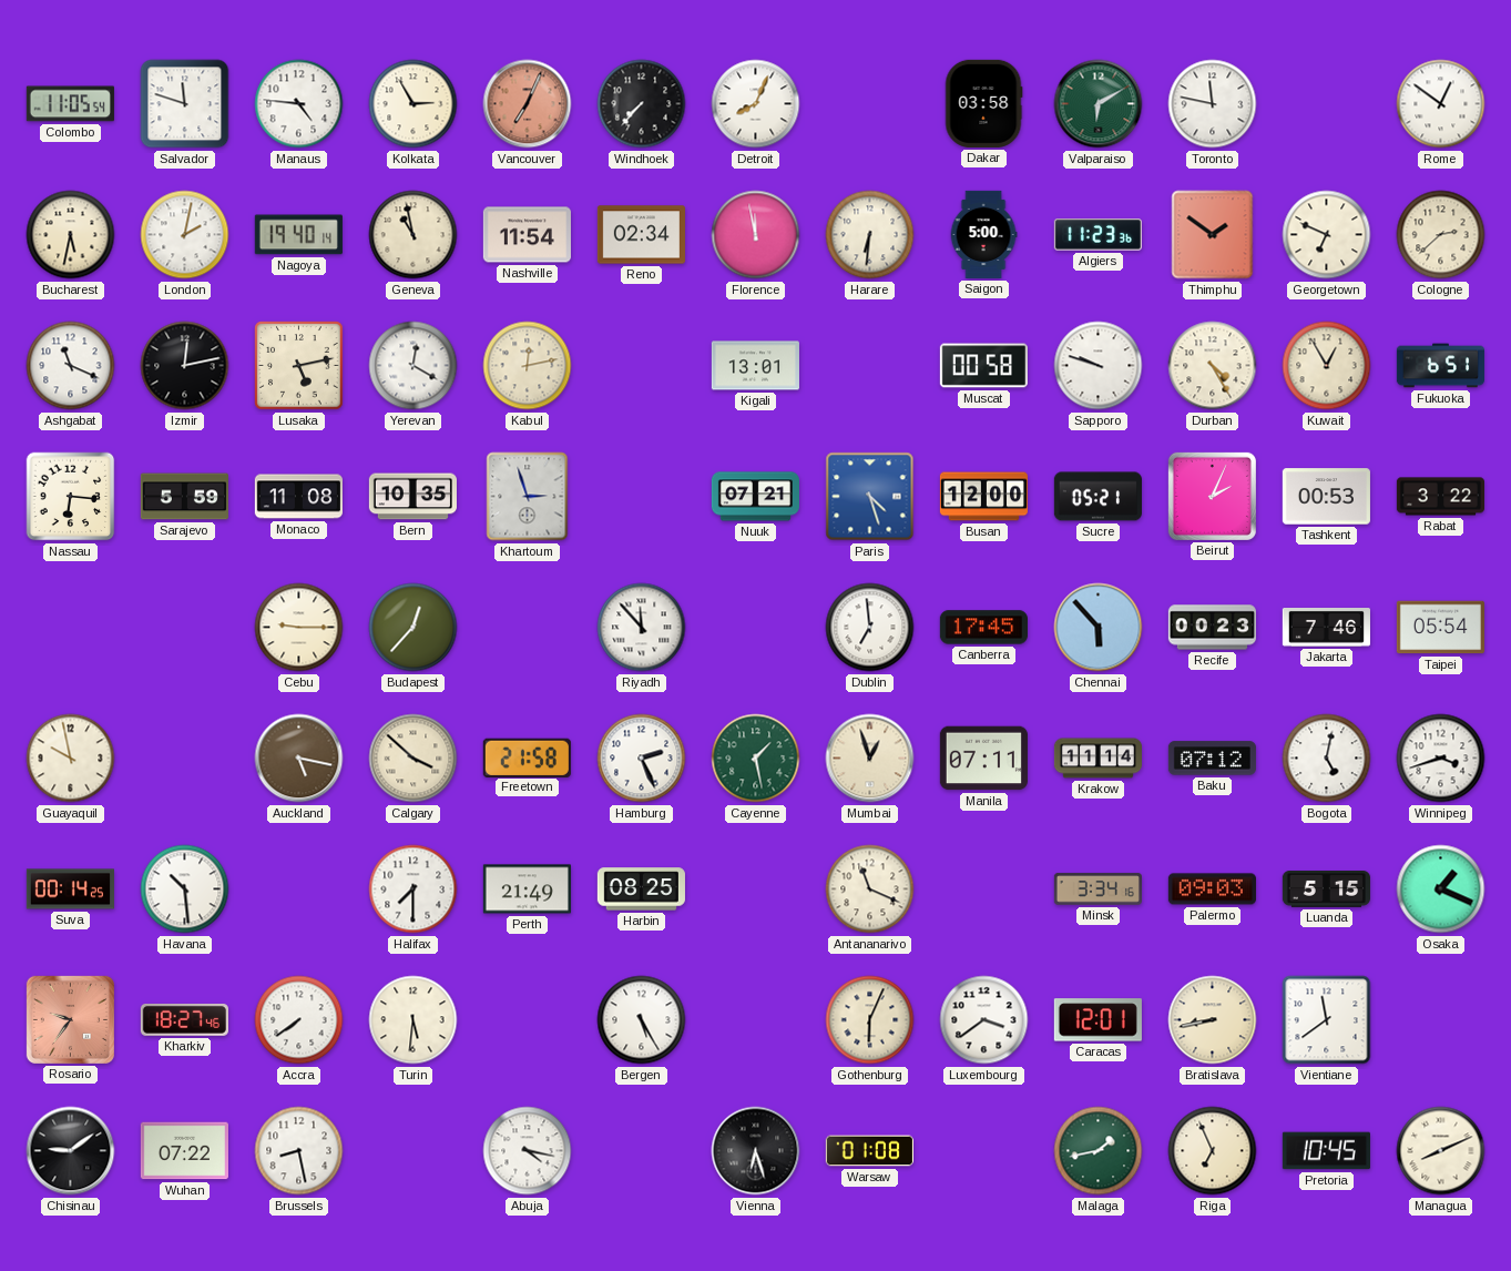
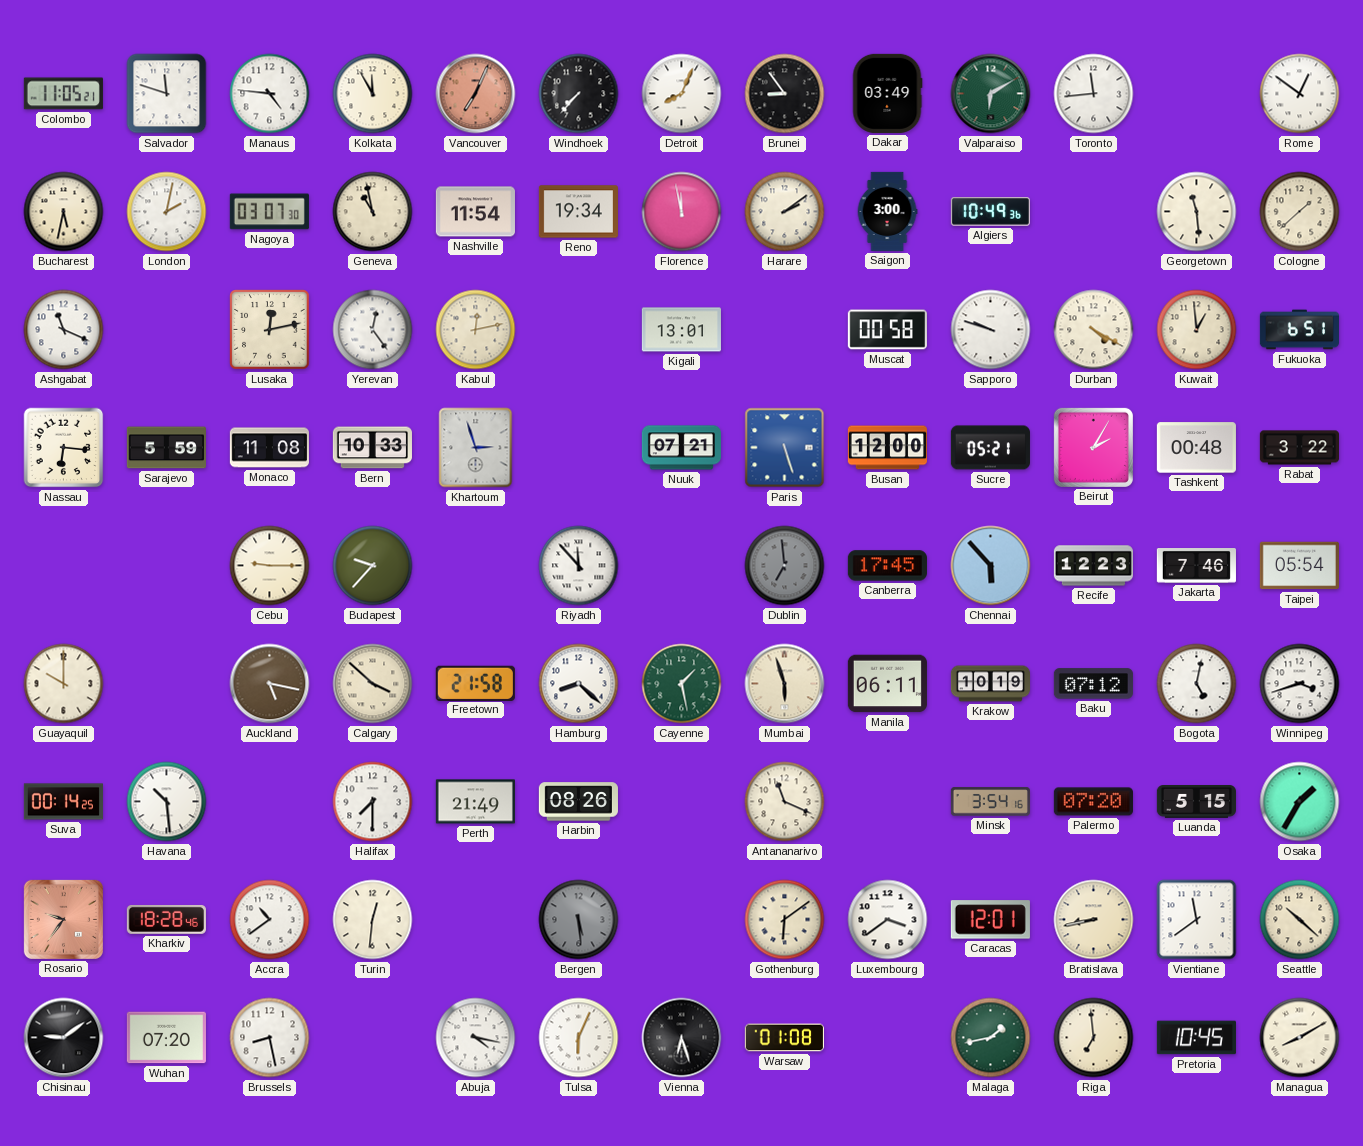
Colombo: 11:05:54 -> 11:05:21
Kolkata: 2:55 -> 11:55
Brunei: none -> 8:54
Dakar: 03:58 -> 03:49
Toronto: 11:47 -> 11:44
Nagoya: 19:40 -> 03:07
Reno: 02:34 -> 19:34
Harare: 6:31 -> 2:09
Saigon: 5:00 -> 3:00
Algiers: 11:23 -> 10:49
Thimphu: 1:51 -> none
Georgetown: 6:49 -> 11:29
Cologne: 2:38 -> 1:38
Izmir: 12:13 -> none
Lusaka: 5:13 -> 12:13
Yerevan: 12:20 -> 12:24
Durban: 4:25 -> 4:20
Kuwait: 12:55 -> 12:59
Bern: 10:35 -> 10:33
Paris: 4:27 -> 5:27
Beirut: 2:04 -> 2:05
Tashkent: 00:53 -> 00:48
Budapest: 12:37 -> 9:37
Dublin dial: white -> grey
Recife: 00:23 -> 12:23
Guayaquil: 9:58 -> 10:00
Hamburg: 2:26 -> 8:22
Mumbai: 12:57 -> 5:57
Manila: 07:11 -> 06:11
Krakow: 11:14 -> 10:19
Harbin: 08:25 -> 08:26
Minsk: 3:34 -> 3:54
Palermo: 09:03 -> 07:20
Osaka: 1:19 -> 1:35
Kharkiv: 18:27 -> 18:28
Accra: 7:39 -> 10:39
Turin: 5:31 -> 12:31
Bergen: 5:25 -> 5:29
Bergen dial: white -> grey
Gothenburg: 6:04 -> 6:09
Seattle: none -> 10:22
Wuhan: 07:22 -> 07:20
Tulsa: none -> 6:04
Riga: 6:56 -> 6:59
Managua: 8:11 -> 8:10
